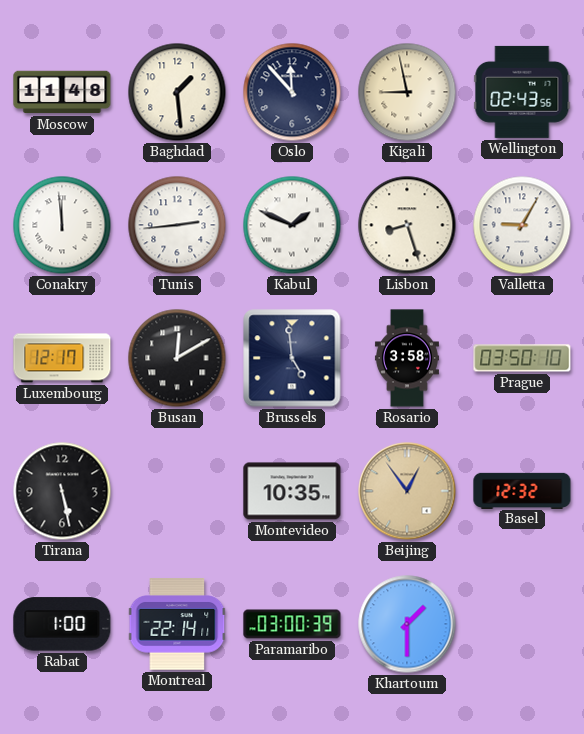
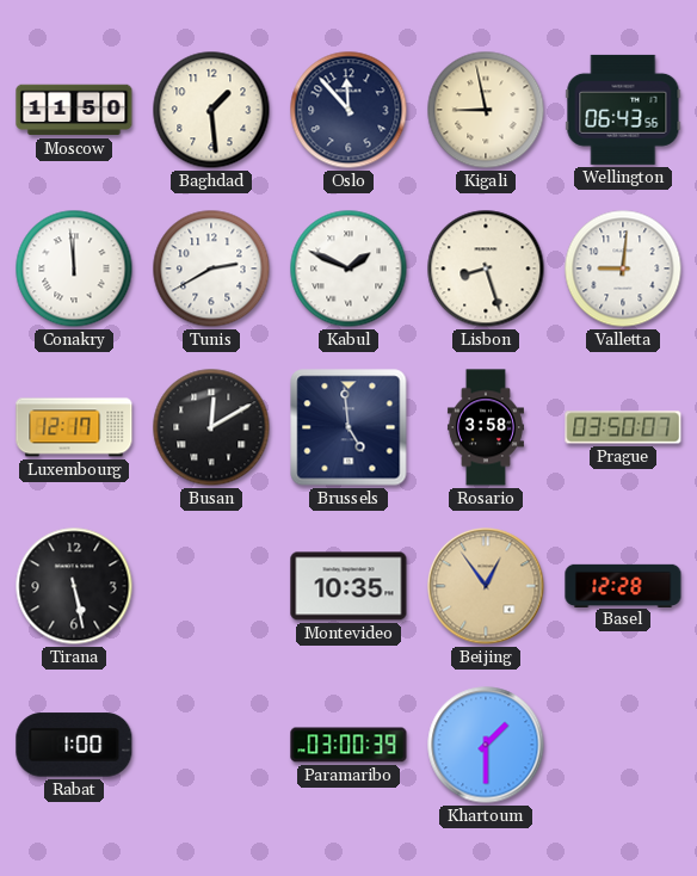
Moscow: 11:48 -> 11:50
Wellington: 02:43 -> 06:43
Tunis: 2:44 -> 2:40
Valletta: 9:05 -> 9:01
Prague: 03:50:10 -> 03:50:07
Basel: 12:32 -> 12:28
Montreal: 22:14 -> none
